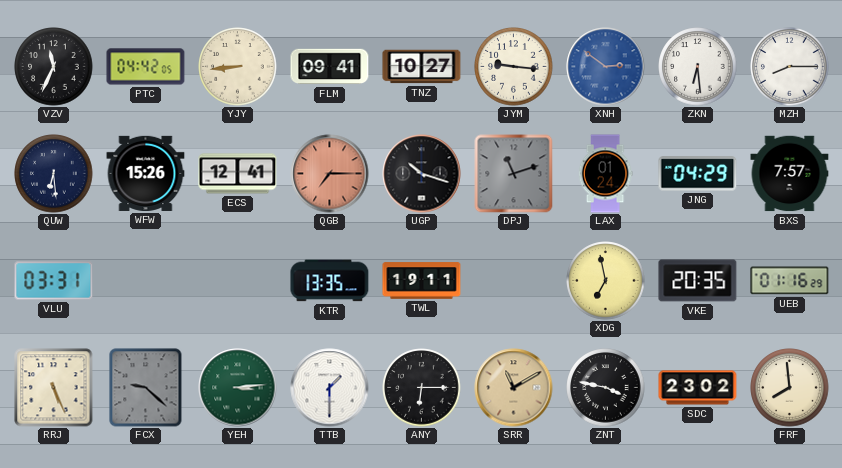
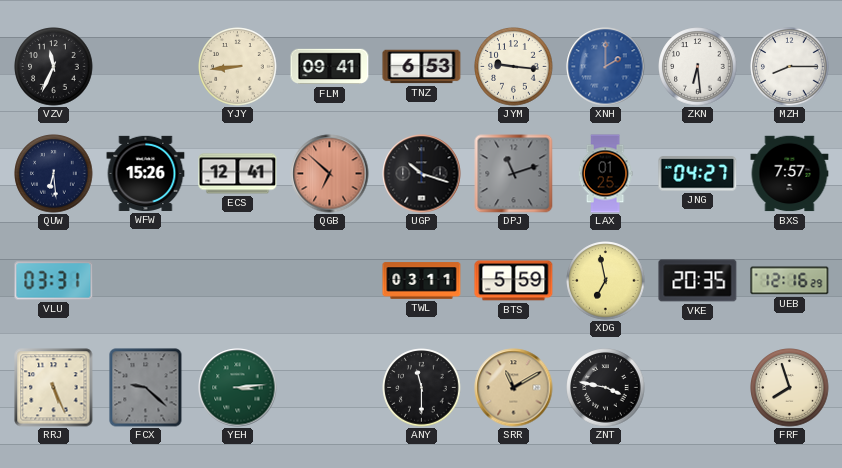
PTC: 04:42 -> none
TNZ: 10:27 -> 6:53
XNH: 2:51 -> 2:00
QGB: 7:15 -> 6:52
LAX: 01:24 -> 01:25
JNG: 04:29 -> 04:27
KTR: 13:35 -> none
TWL: 19:11 -> 03:11
BTS: none -> 5:59
UEB: 01:16 -> 12:16
TTB: 1:30 -> none
ANY: 6:15 -> 11:30
SDC: 23:02 -> none
FRF: 7:59 -> 7:57
